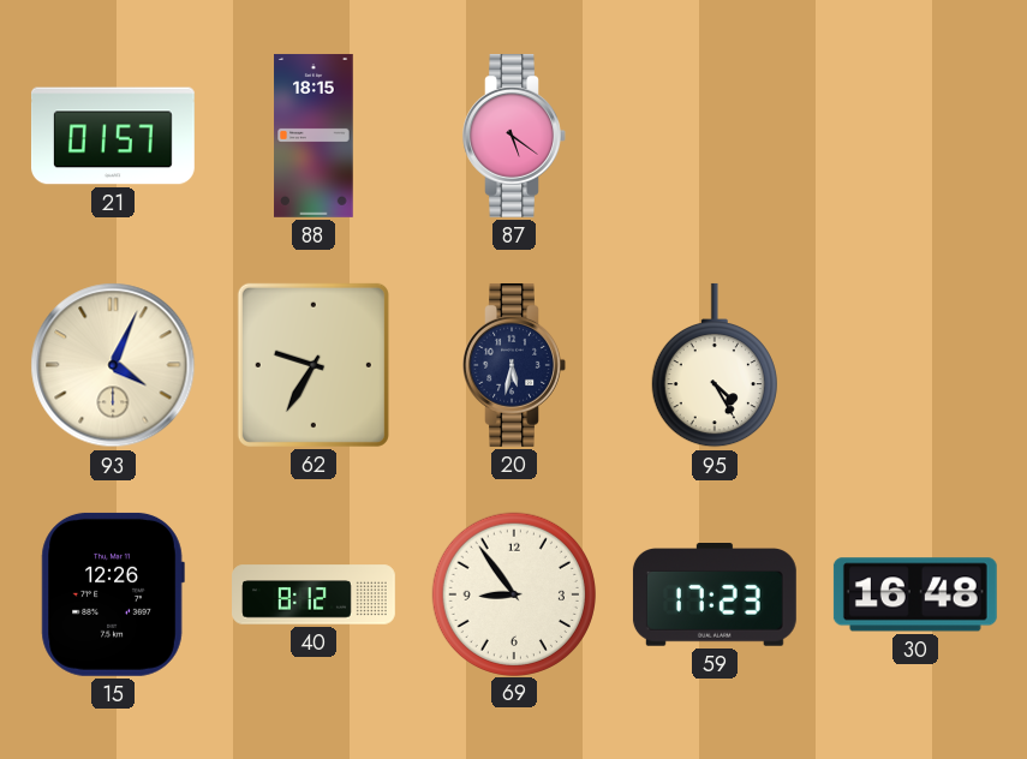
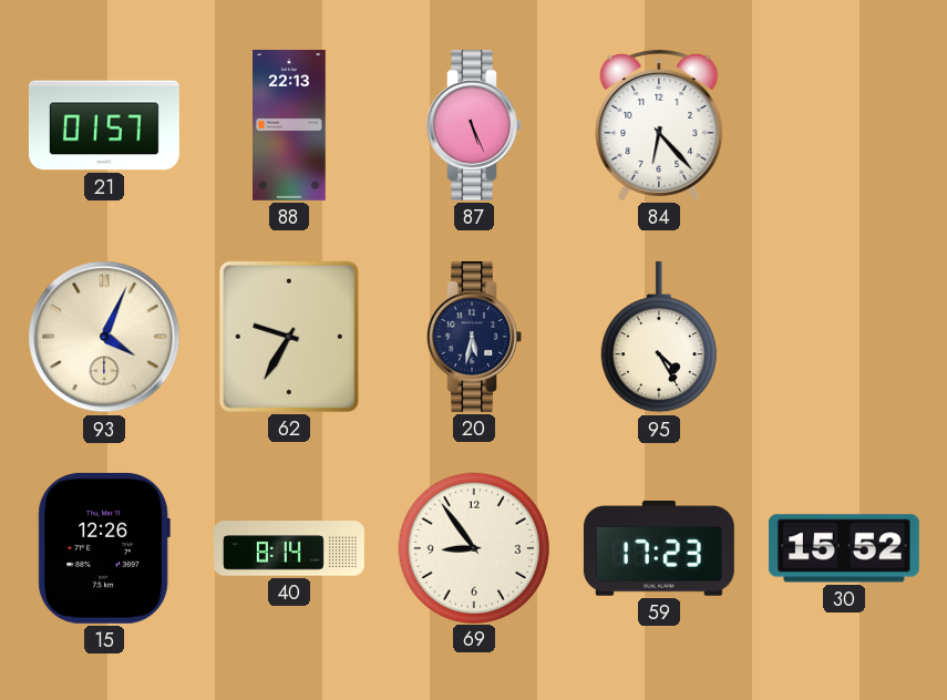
88: 18:15 -> 22:13
87: 5:21 -> 5:26
84: none -> 6:23
40: 8:12 -> 8:14
30: 16:48 -> 15:52
